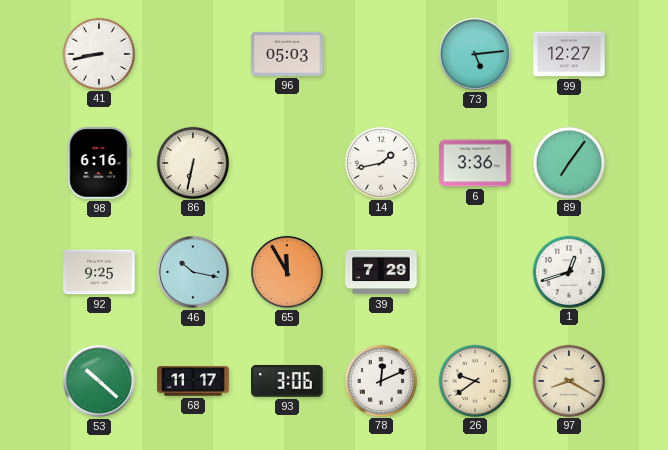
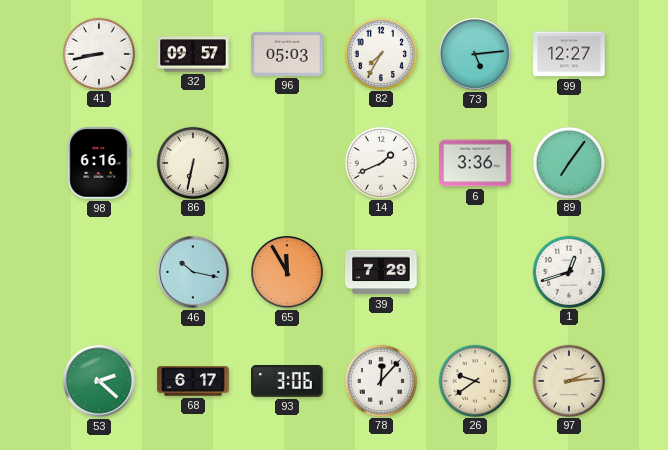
32: none -> 09:57
82: none -> 7:35
14: 1:43 -> 1:41
92: 9:25 -> none
53: 10:22 -> 2:22
68: 11:17 -> 6:17
78: 12:11 -> 12:07
97: 8:20 -> 2:14
